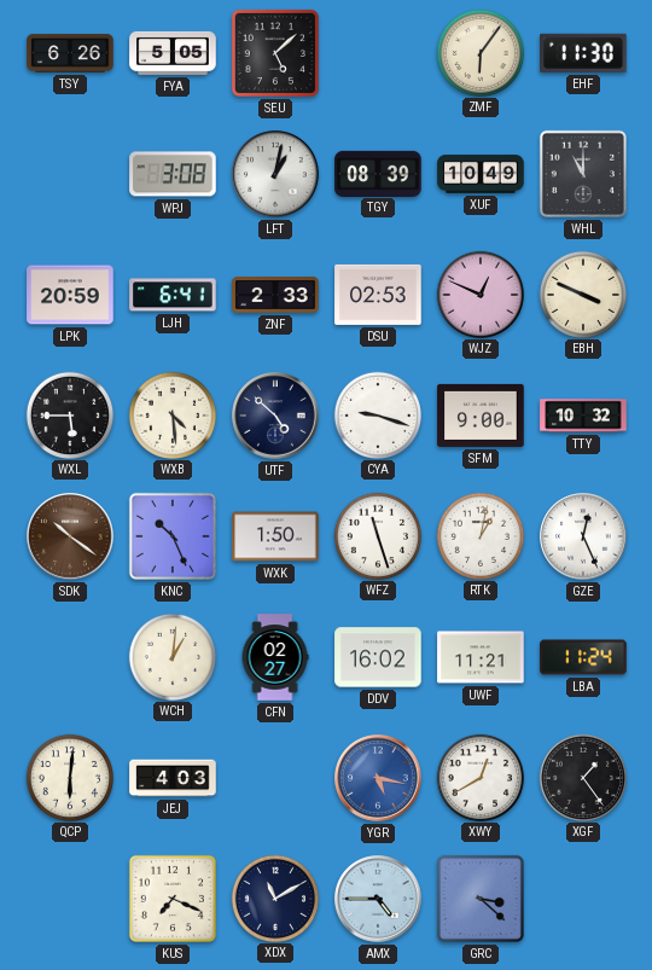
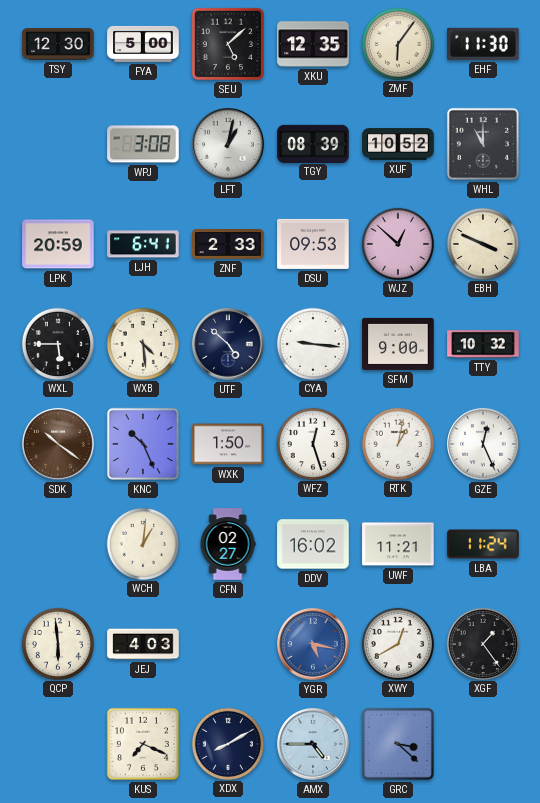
TSY: 6:26 -> 12:30
FYA: 5:05 -> 5:00
XKU: none -> 12:35
XUF: 10:49 -> 10:52
DSU: 02:53 -> 09:53
WJZ: 12:49 -> 12:52
CYA: 9:18 -> 9:16
WFZ: 11:27 -> 12:27
QCP: 6:01 -> 5:59
XDX: 11:10 -> 8:10
